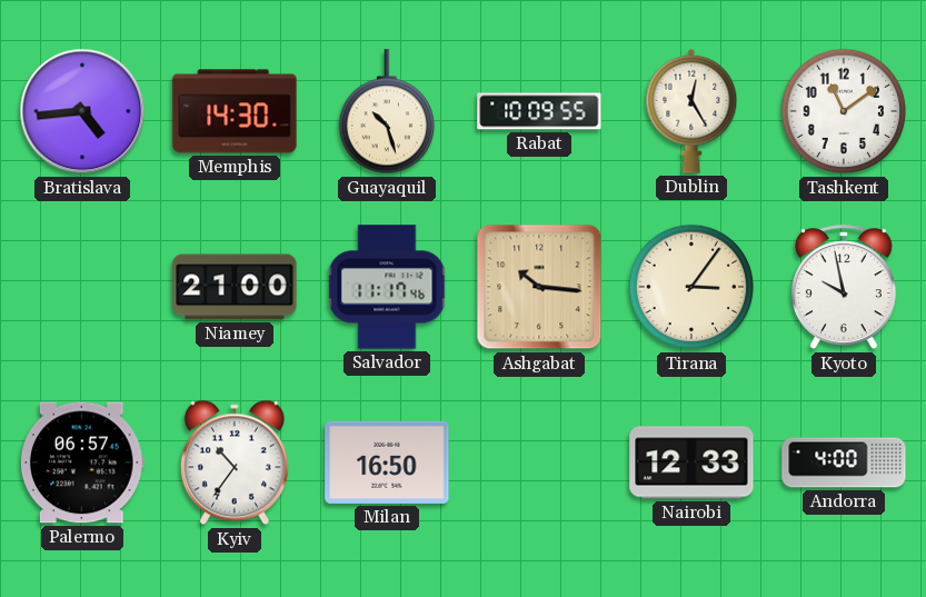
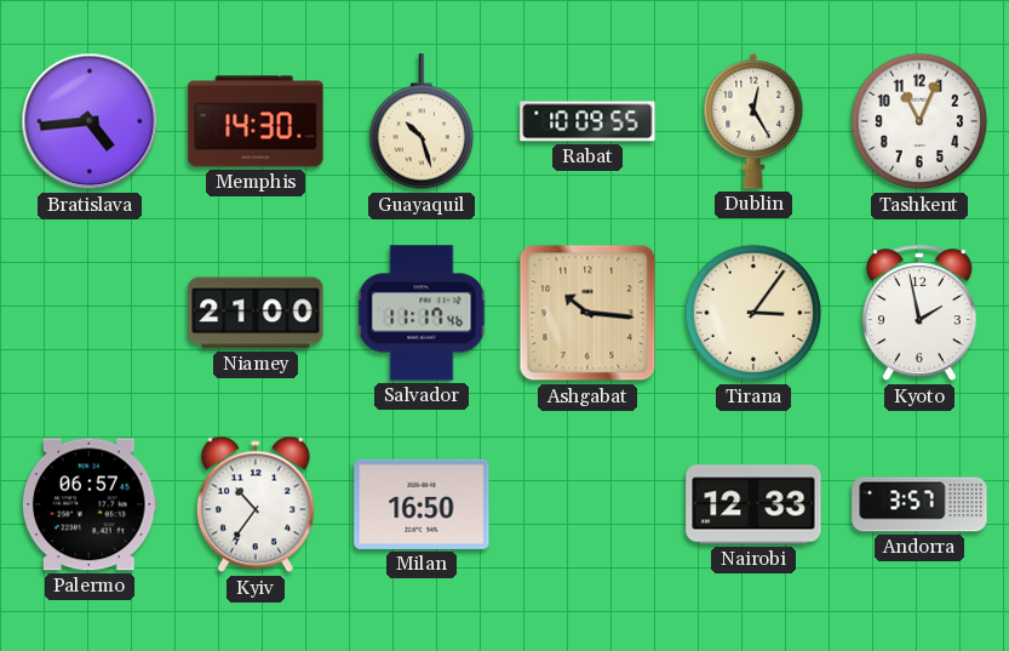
Tashkent: 11:09 -> 11:04
Kyoto: 9:58 -> 1:58
Andorra: 4:00 -> 3:57
